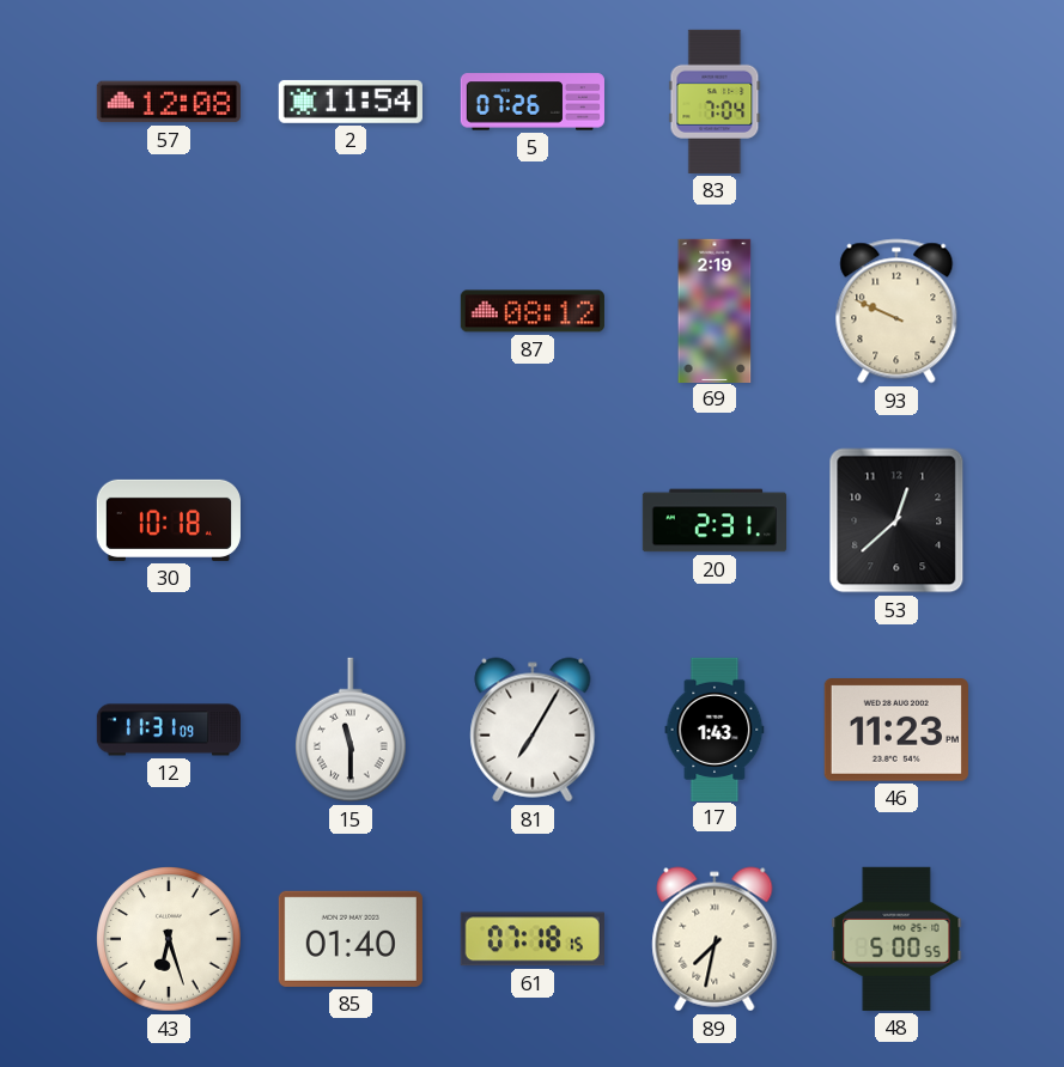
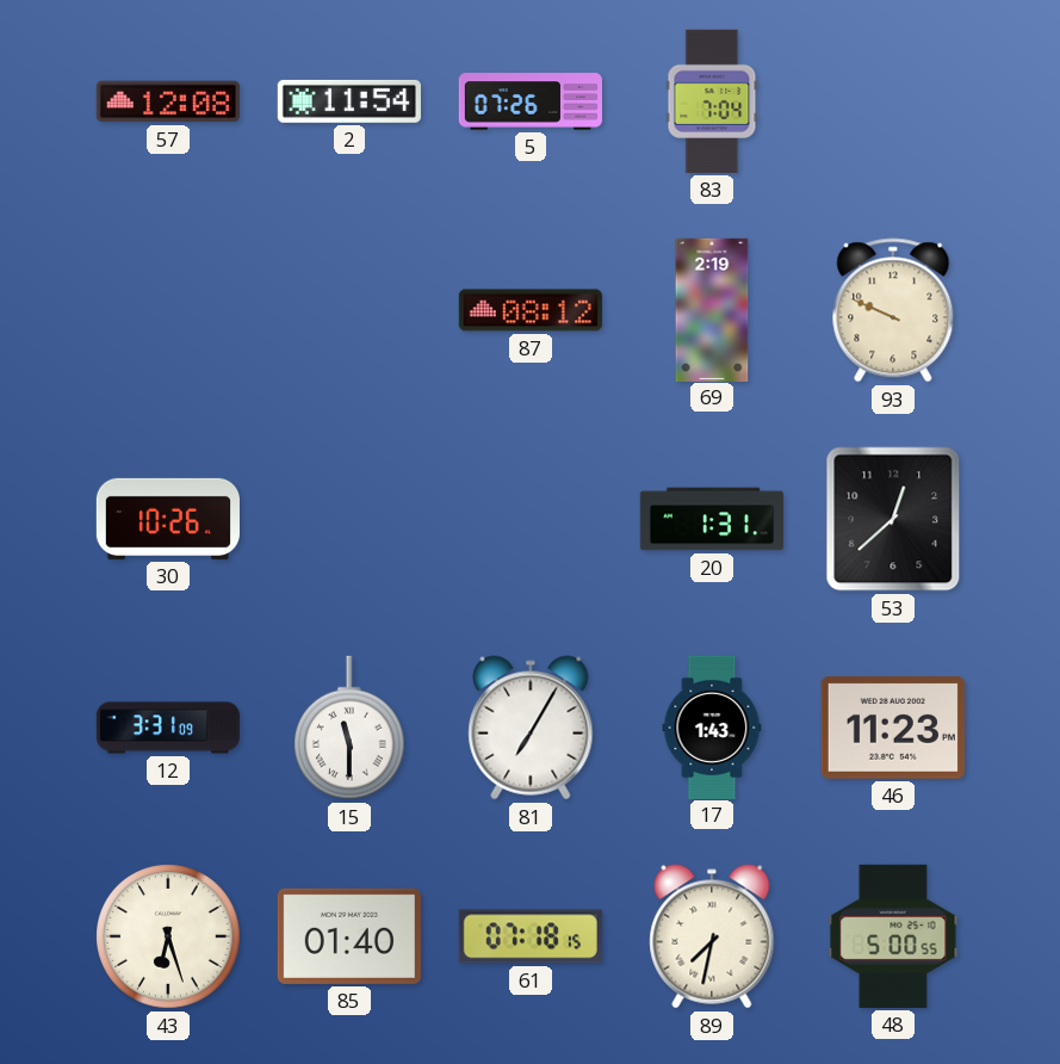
30: 10:18 -> 10:26
20: 2:31 -> 1:31
12: 11:31 -> 3:31
